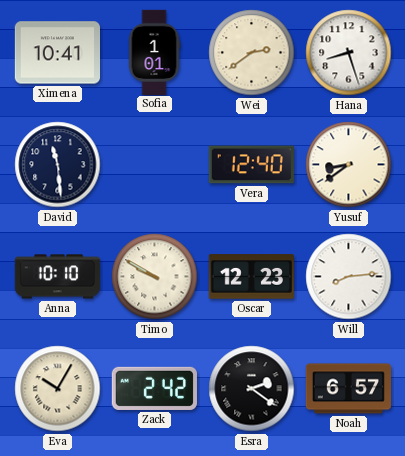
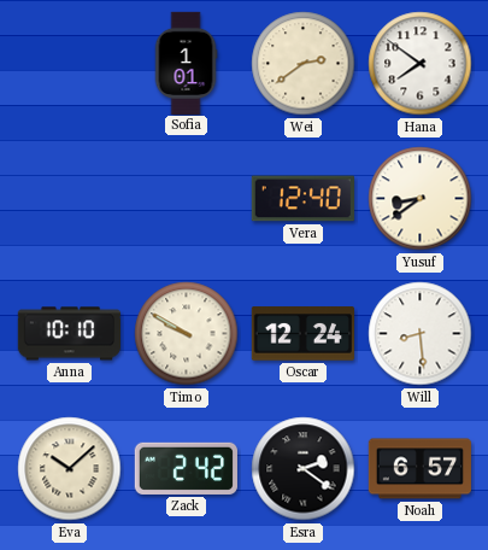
Ximena: 10:41 -> none
Hana: 8:27 -> 7:51
David: 11:29 -> none
Oscar: 12:23 -> 12:24
Will: 8:14 -> 8:29
Eva: 10:05 -> 10:08
